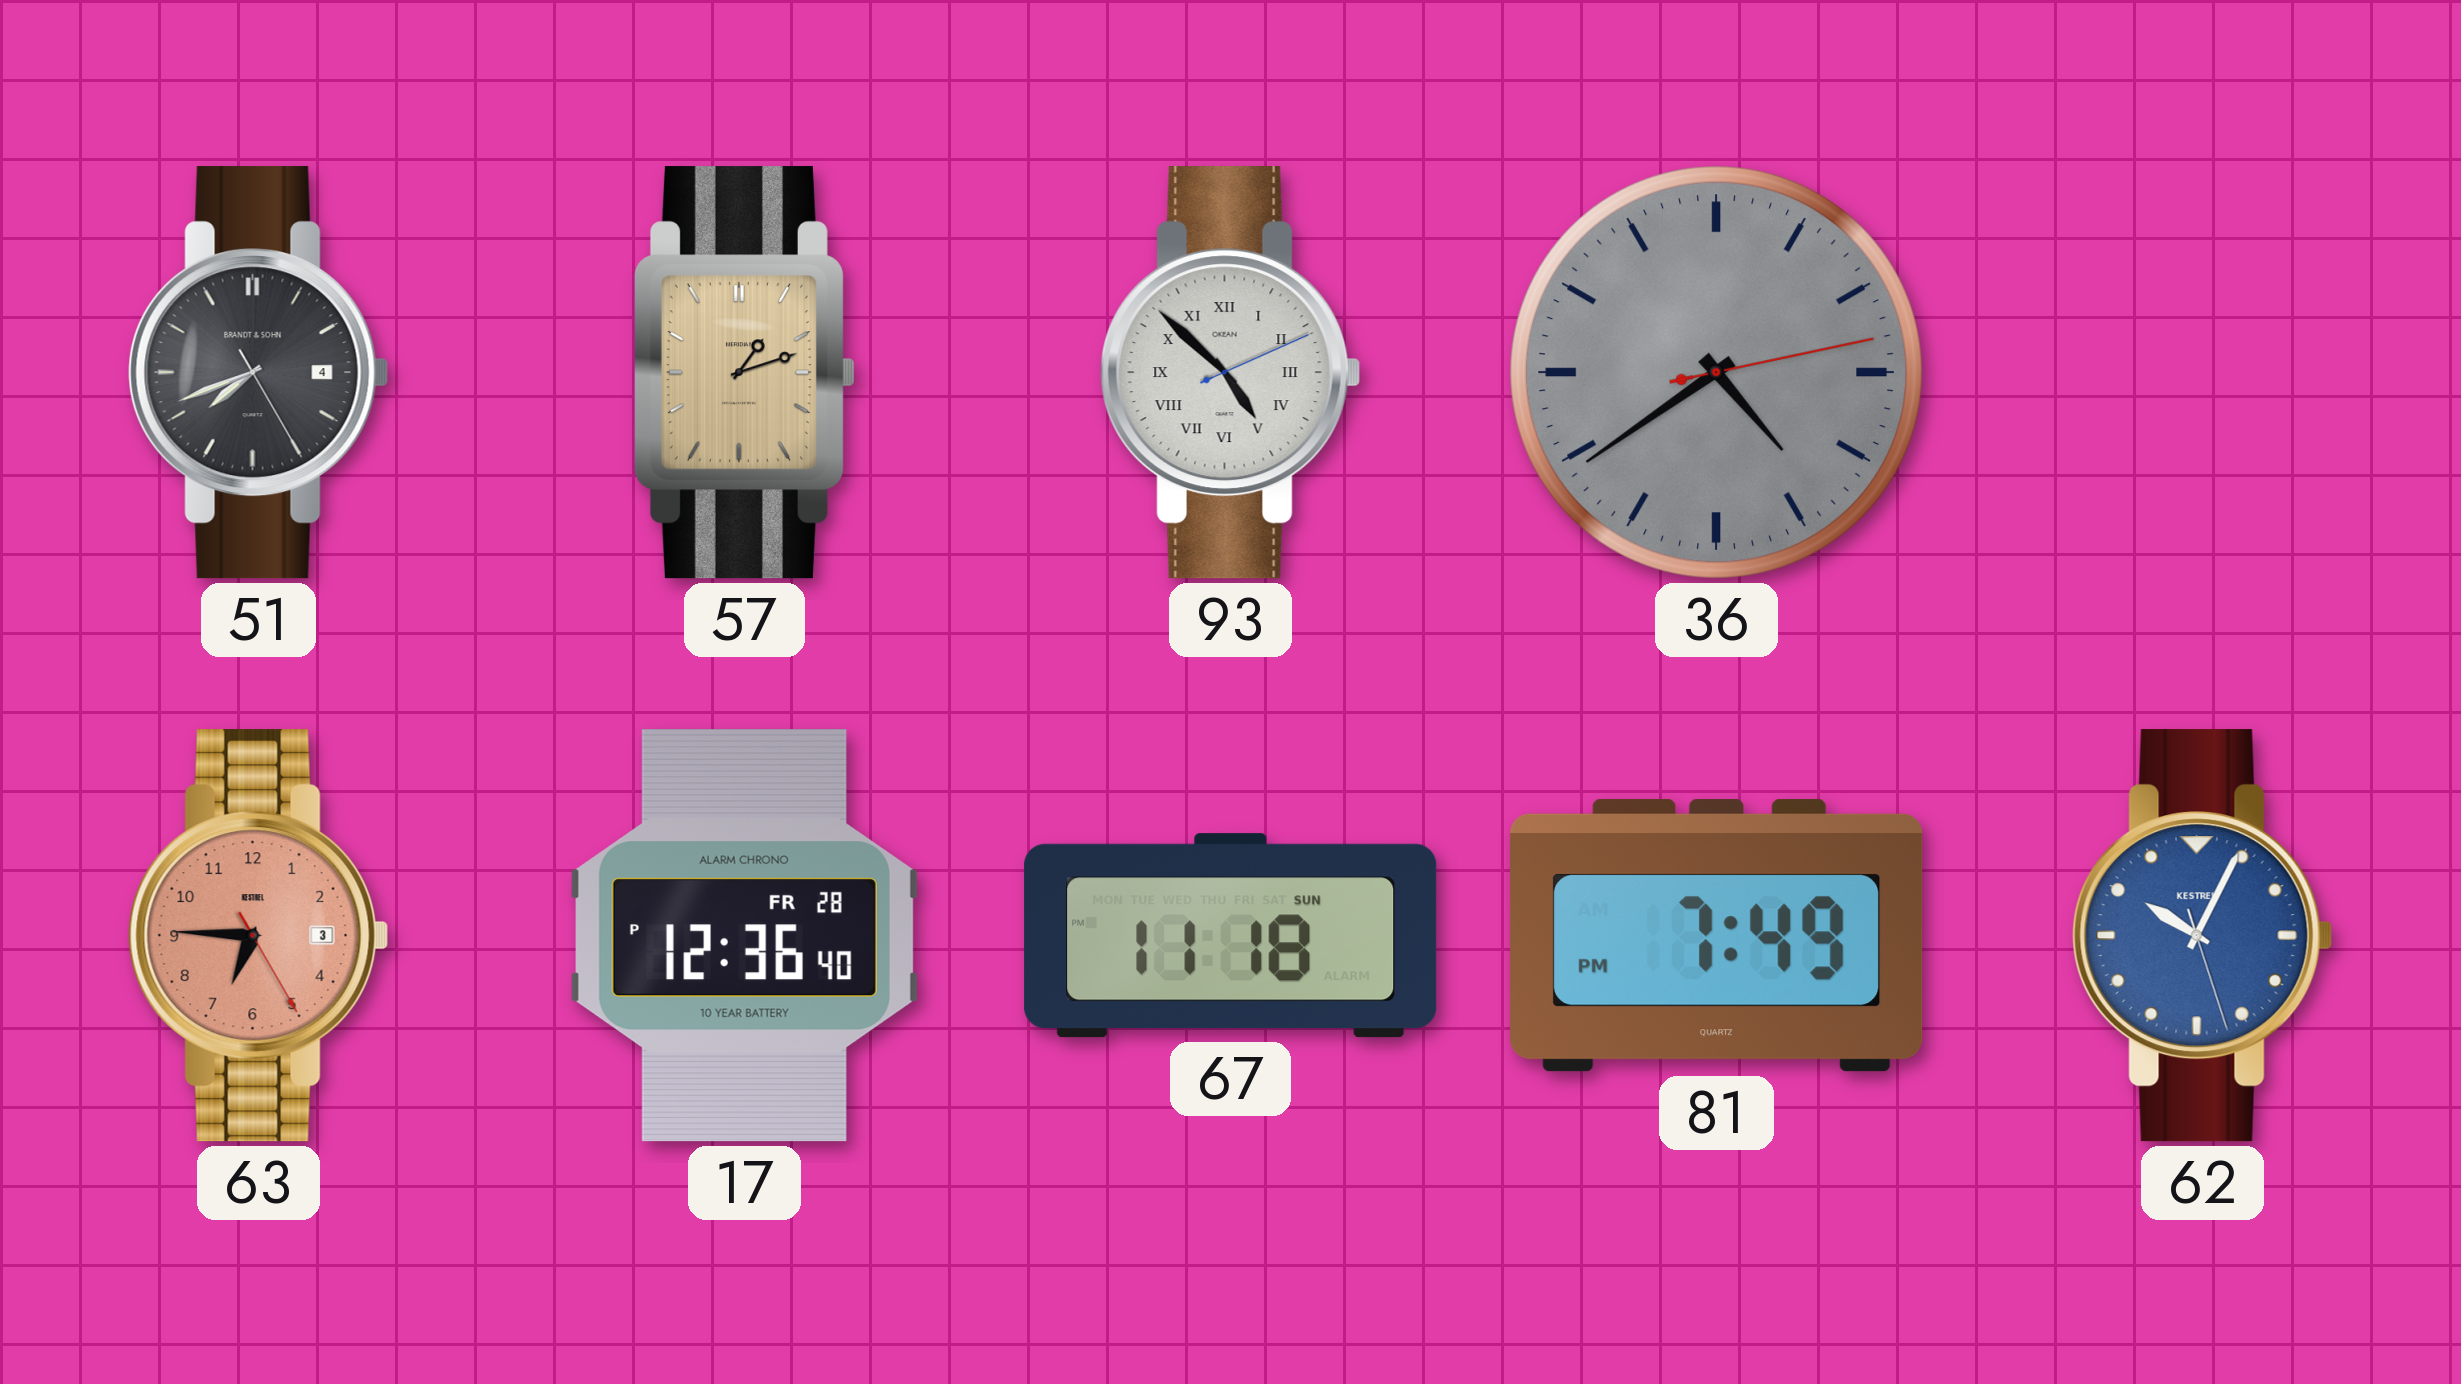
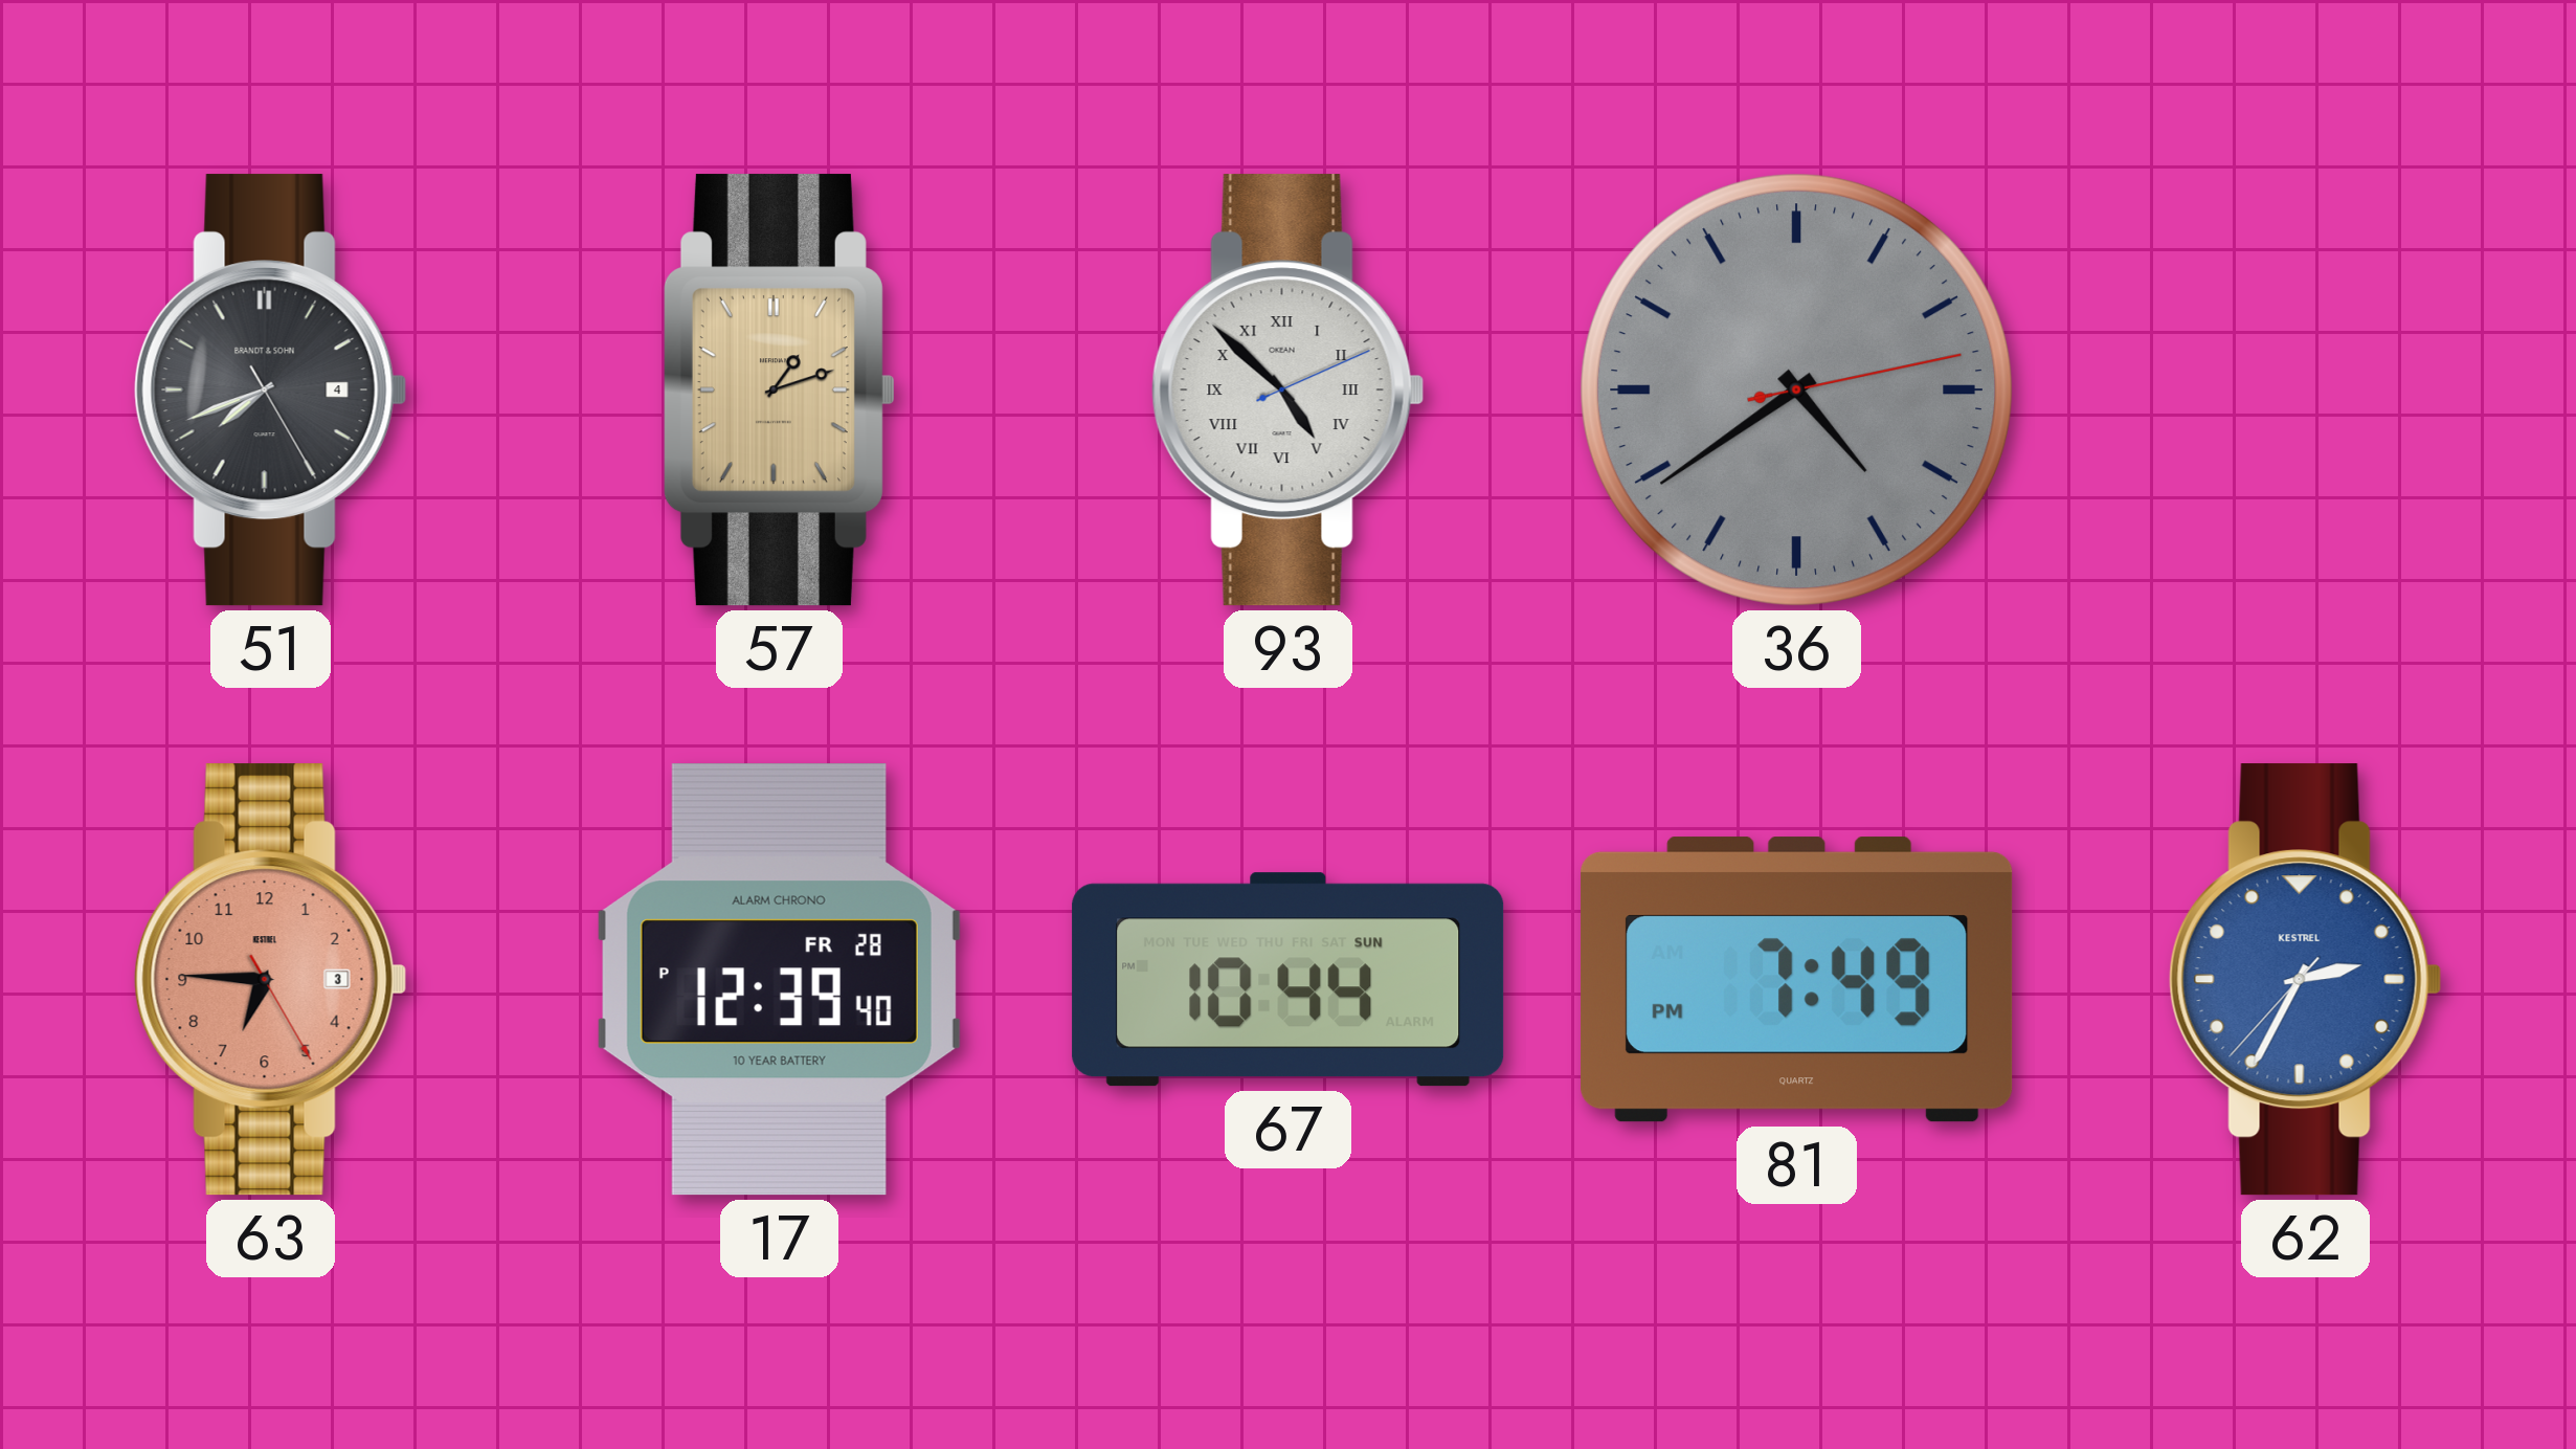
17: 12:36 -> 12:39
67: 11:18 -> 10:44
62: 10:04 -> 2:34
